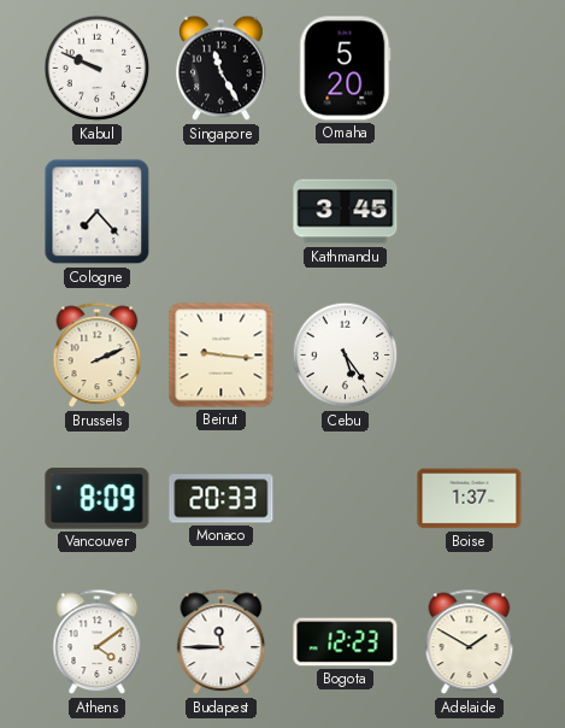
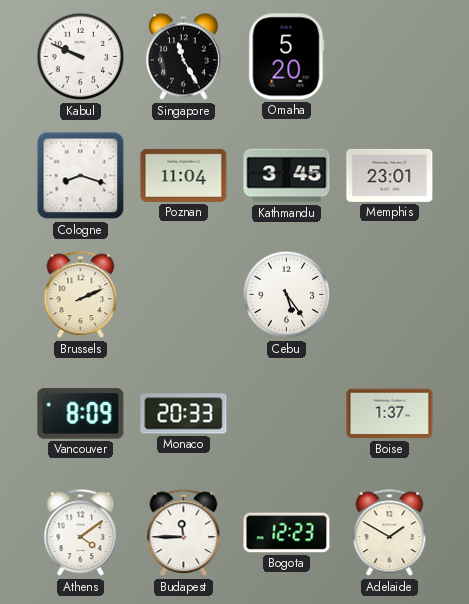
Cologne: 7:23 -> 8:18
Poznan: none -> 11:04
Memphis: none -> 23:01
Beirut: 9:16 -> none
